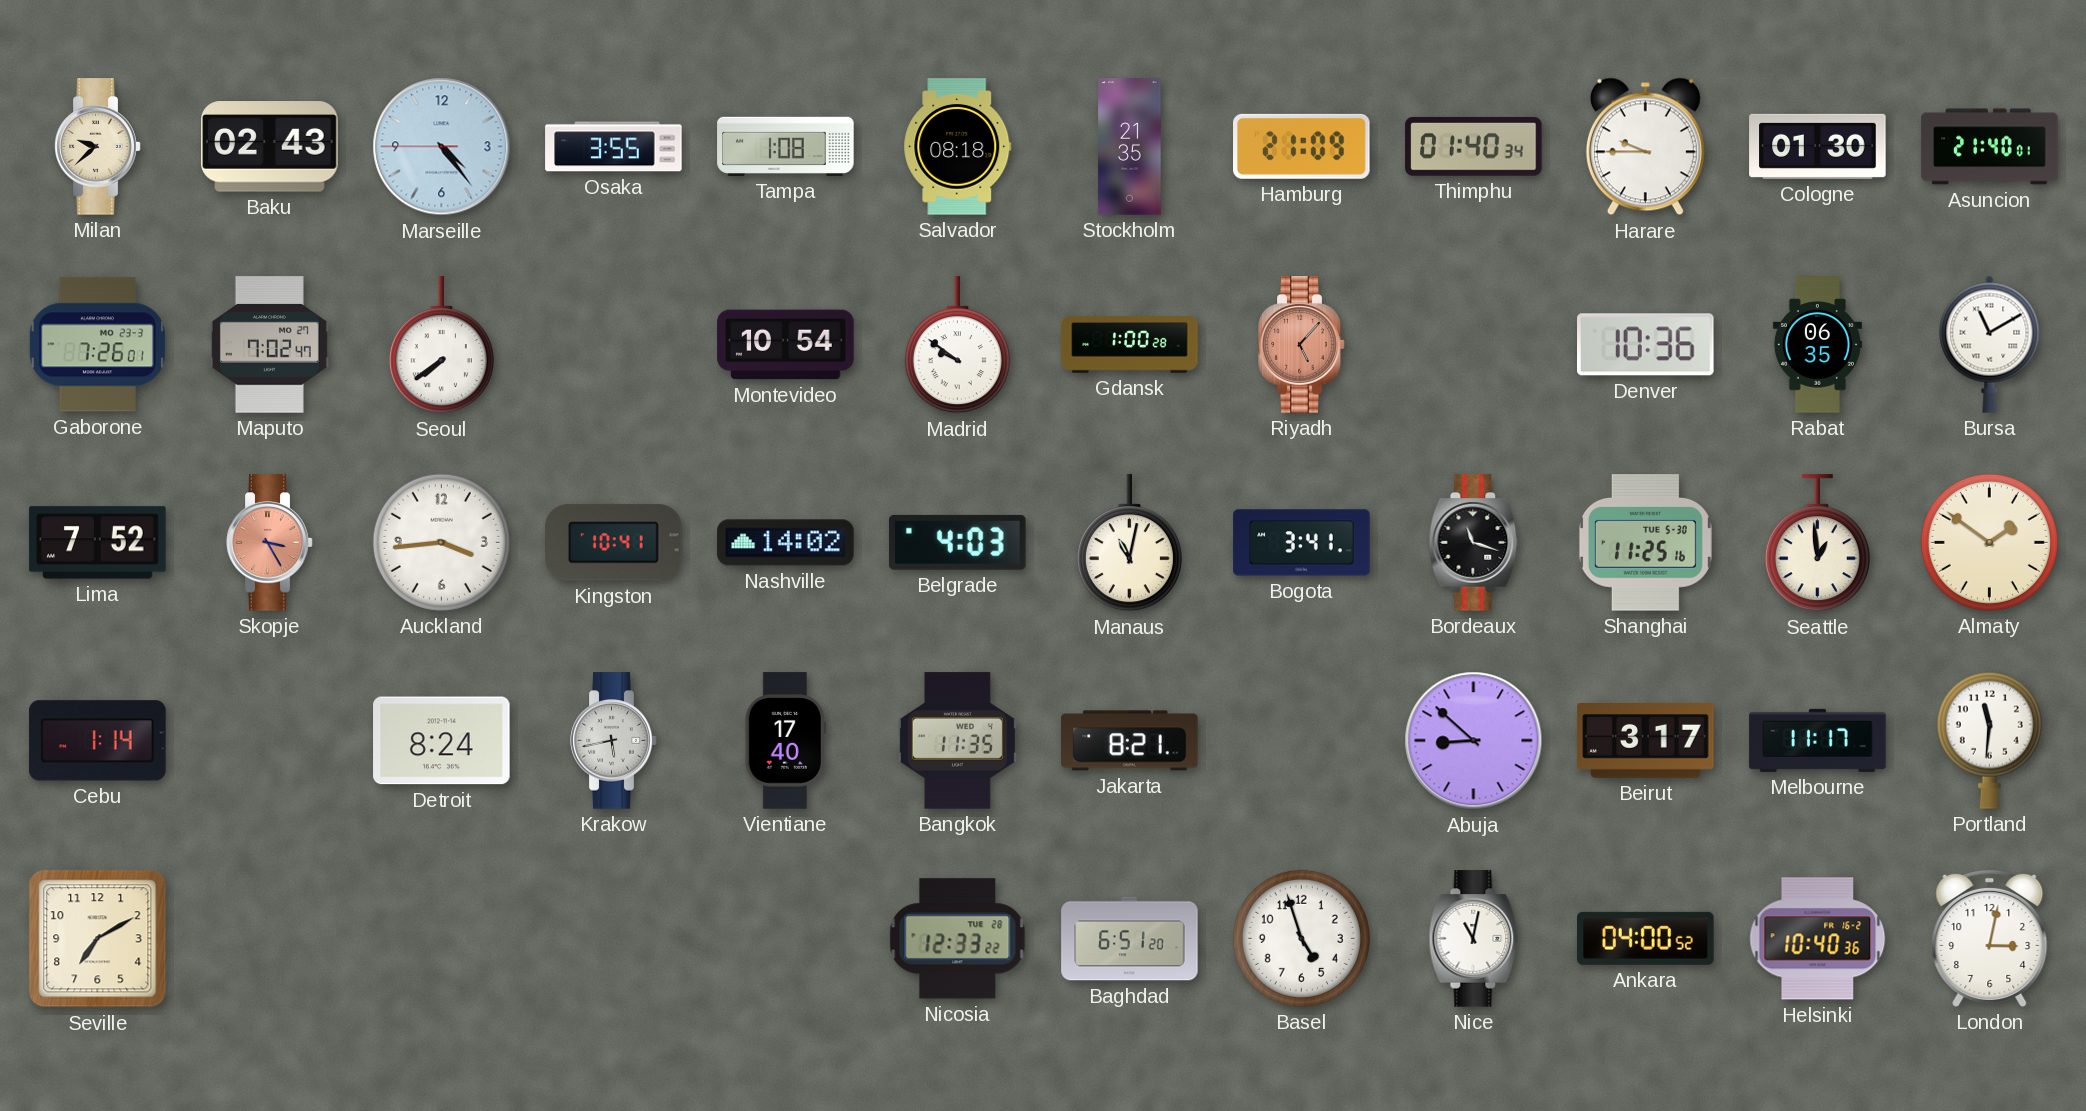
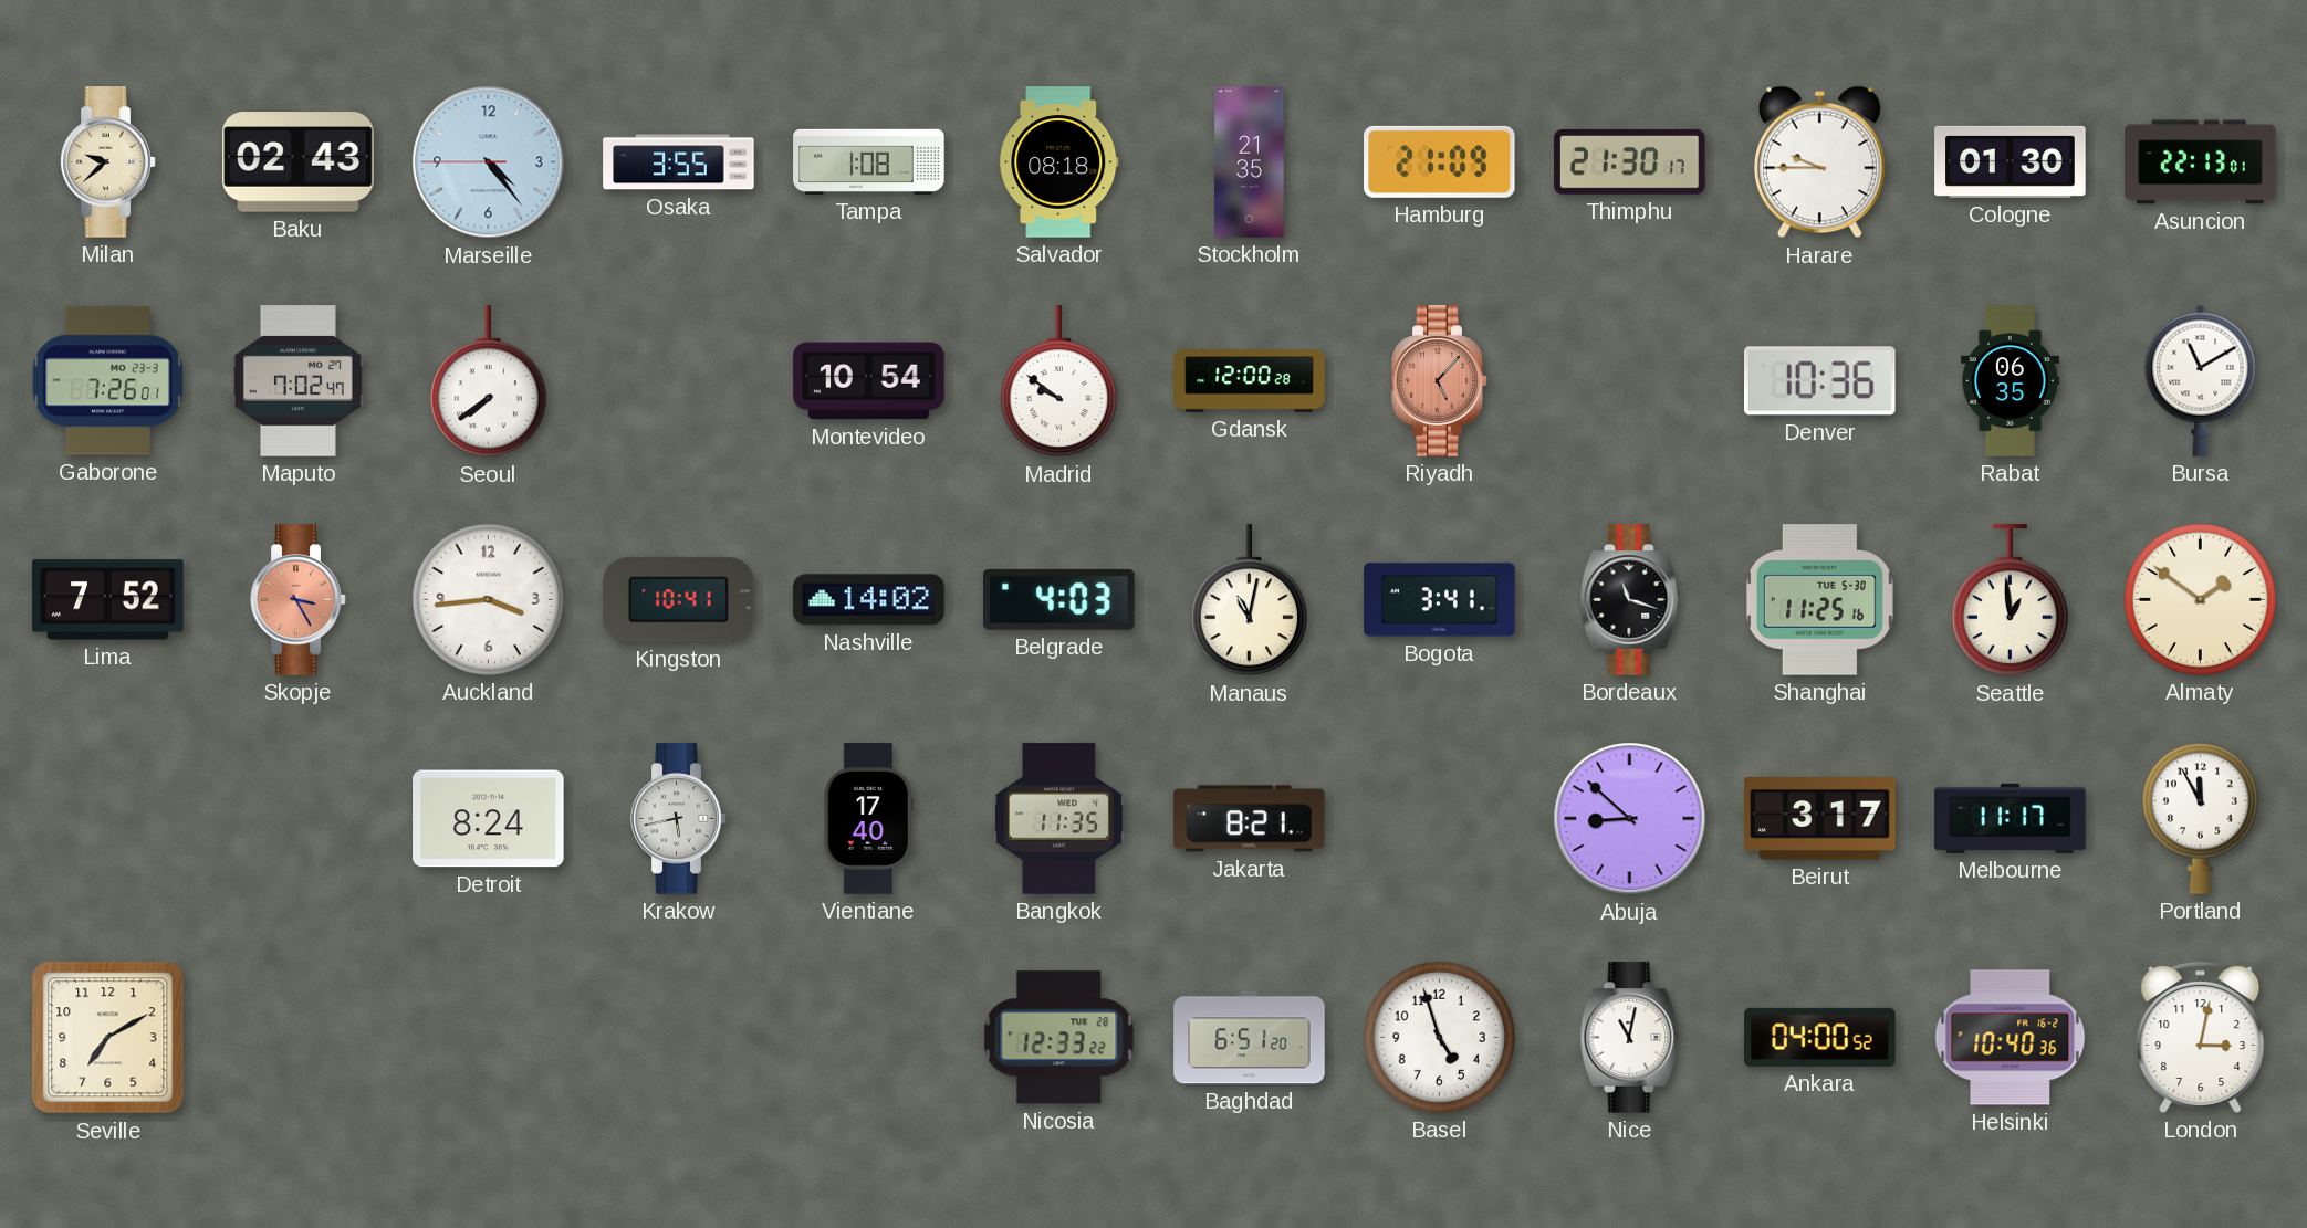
Thimphu: 01:40 -> 21:30
Asuncion: 21:40 -> 22:13
Gdansk: 1:00 -> 12:00
Cebu: 1:14 -> none
Portland: 11:31 -> 11:55
